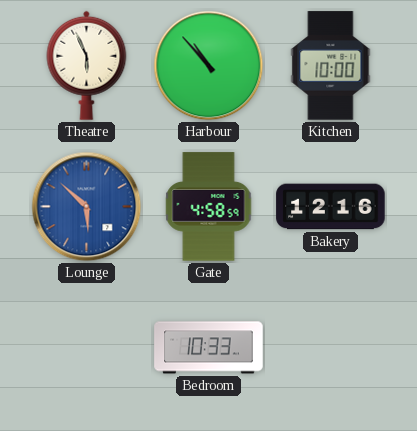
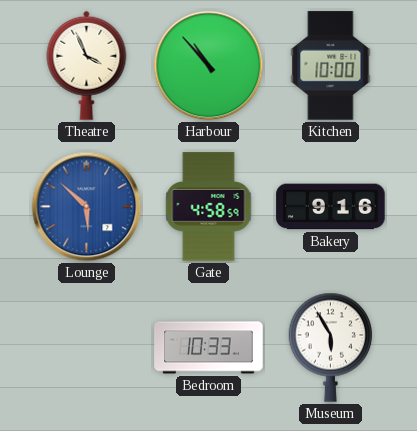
Theatre: 5:56 -> 3:56
Bakery: 12:16 -> 9:16
Museum: none -> 5:55
